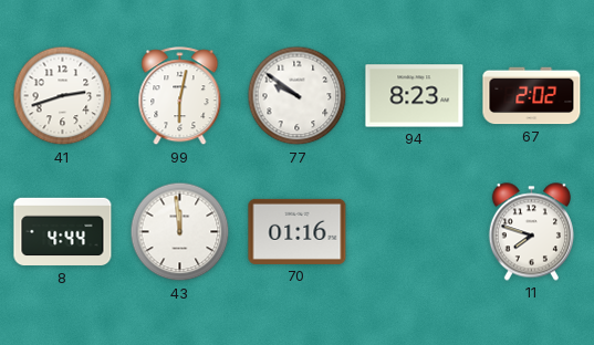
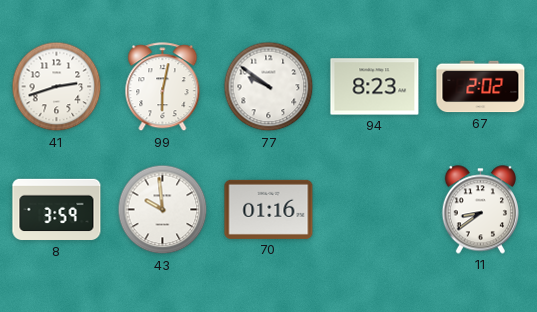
8: 4:44 -> 3:59
43: 11:59 -> 9:59
11: 7:48 -> 8:39
